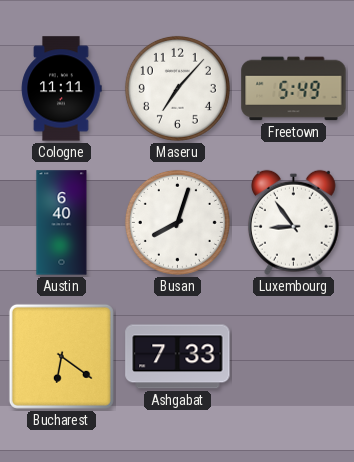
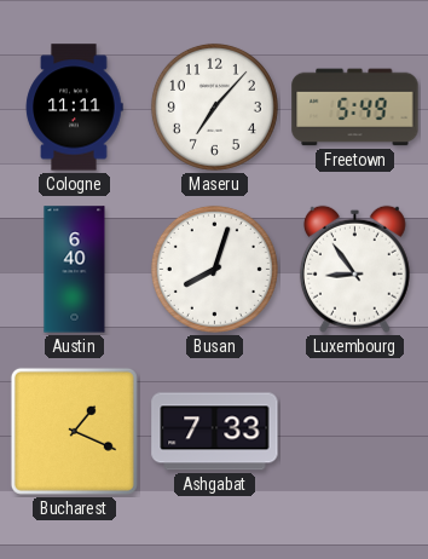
Bucharest: 6:21 -> 1:19
